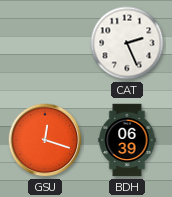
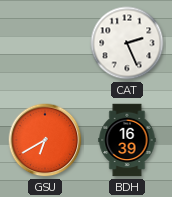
GSU: 12:18 -> 6:40
BDH: 06:39 -> 16:39
